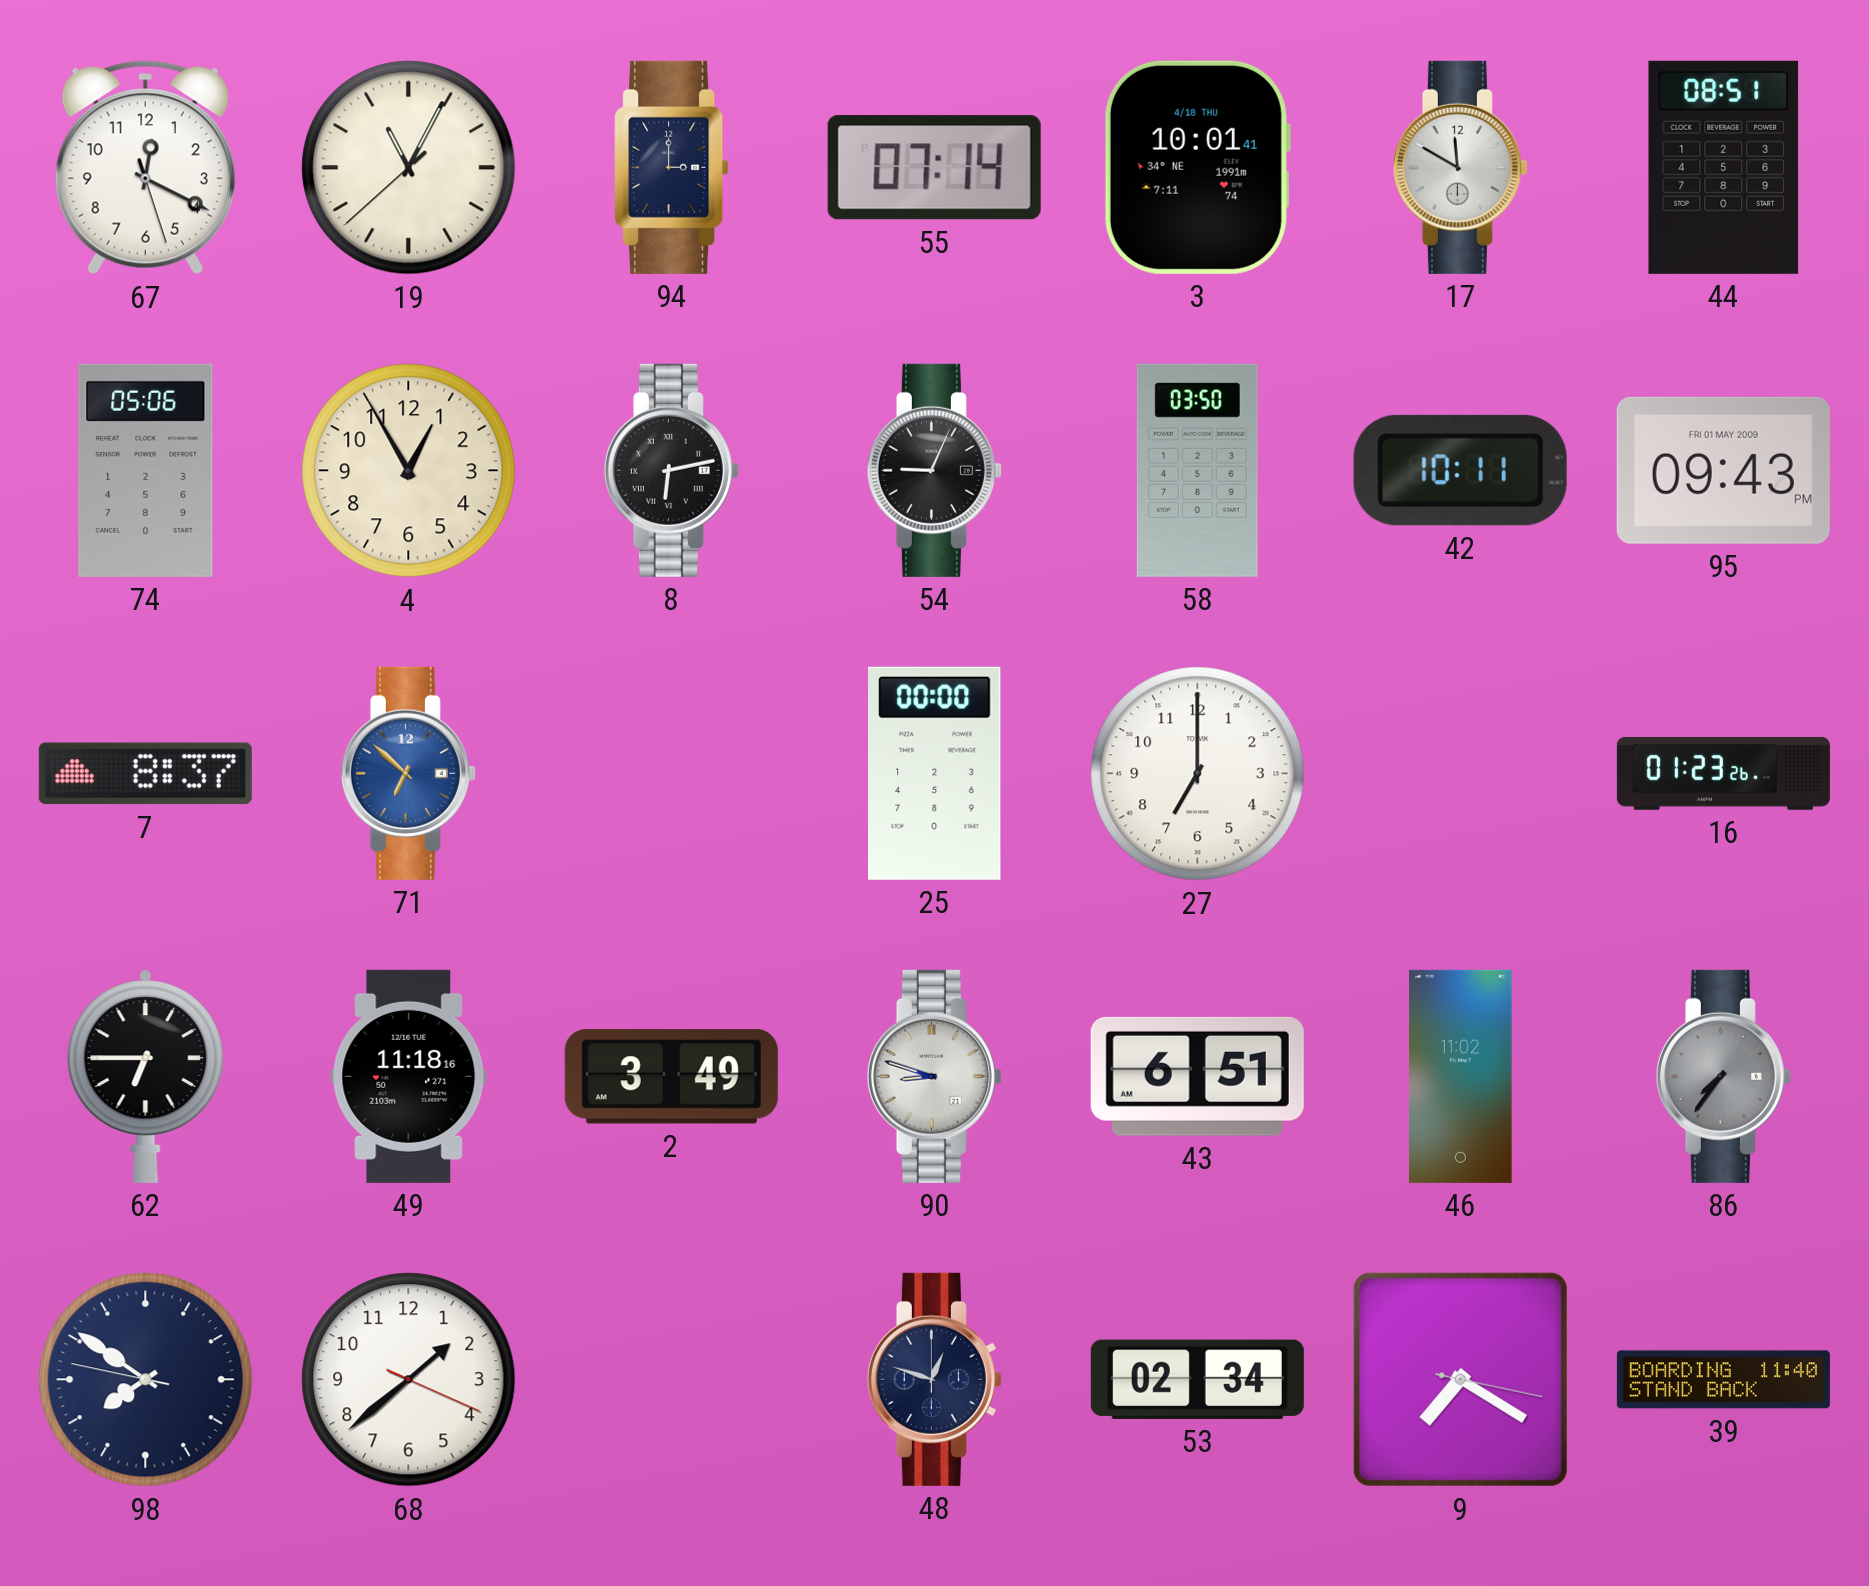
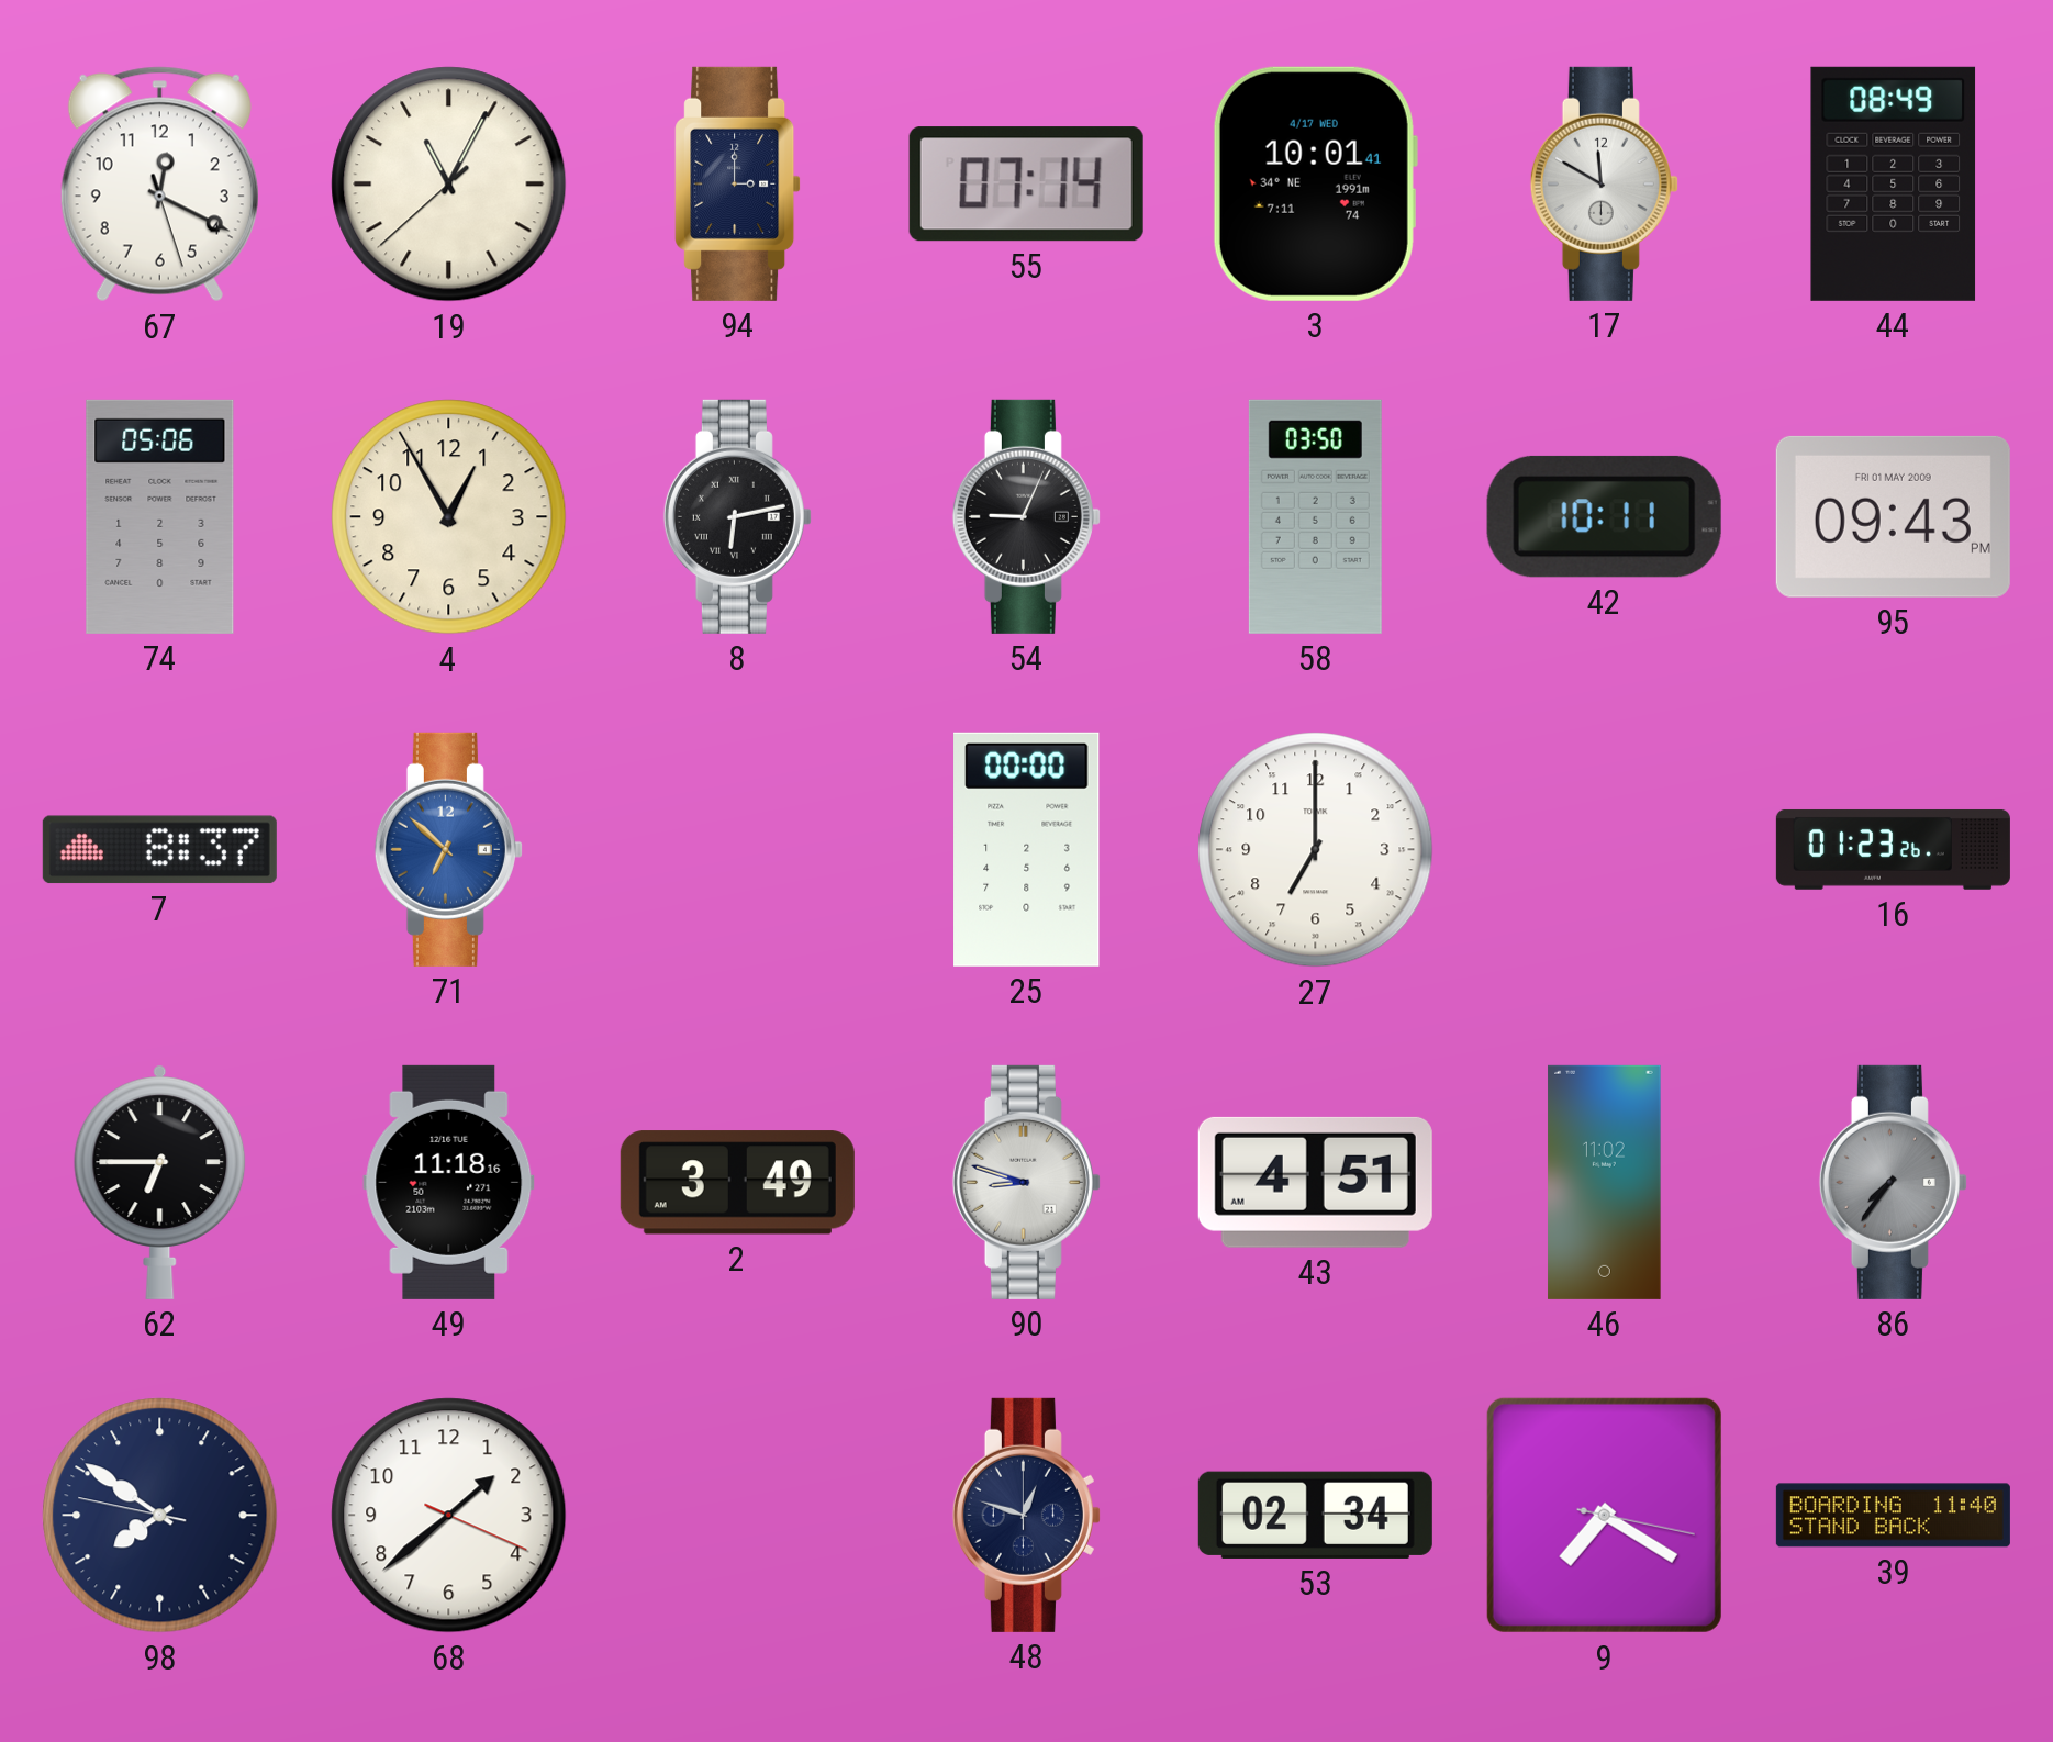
3 date: 4/18 THU -> 4/17 WED
44: 08:51 -> 08:49
43: 6:51 -> 4:51
